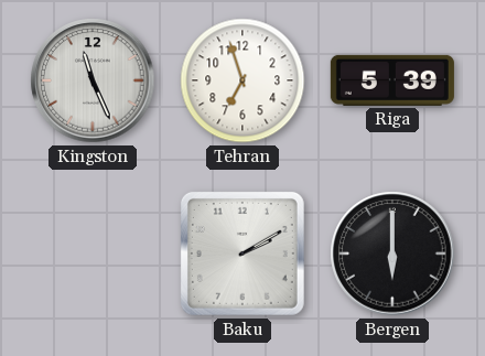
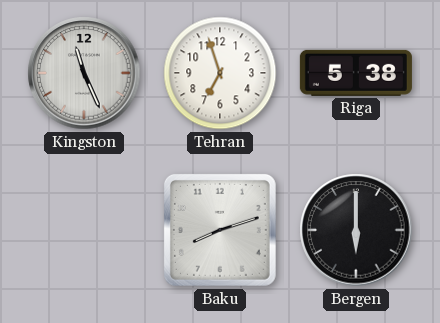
Riga: 5:39 -> 5:38
Baku: 2:10 -> 8:12
